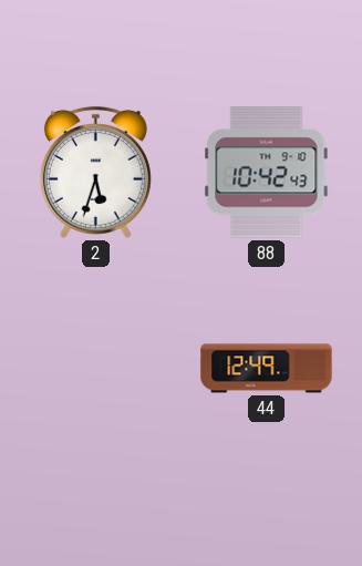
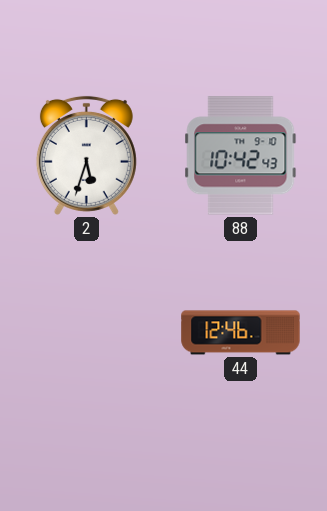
44: 12:49 -> 12:46
